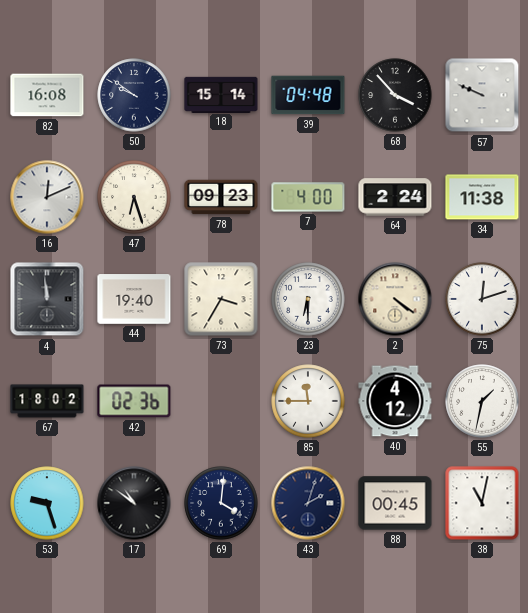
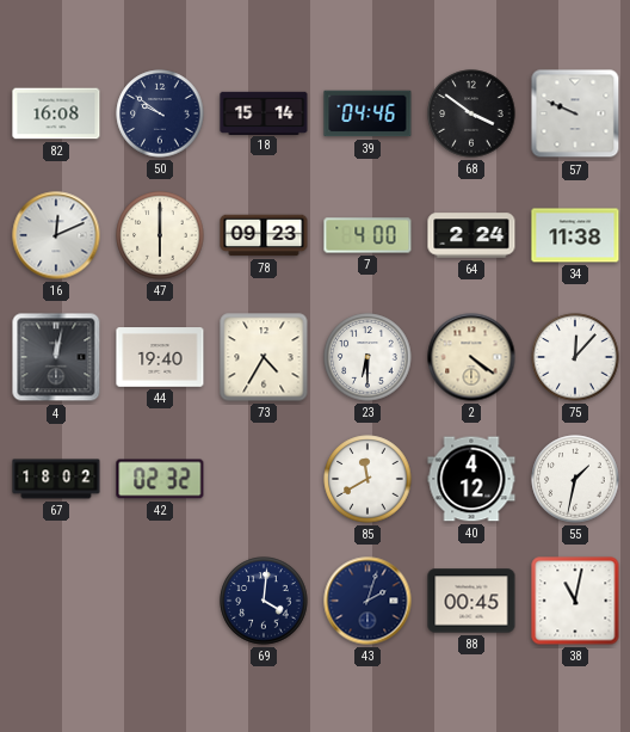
39: 04:48 -> 04:46
68: 3:53 -> 3:51
47: 6:27 -> 6:00
4: 11:59 -> 12:02
73: 3:35 -> 4:35
75: 12:12 -> 12:07
42: 02:36 -> 02:32
85: 11:45 -> 11:40
53: 9:27 -> none
17: 10:51 -> none
